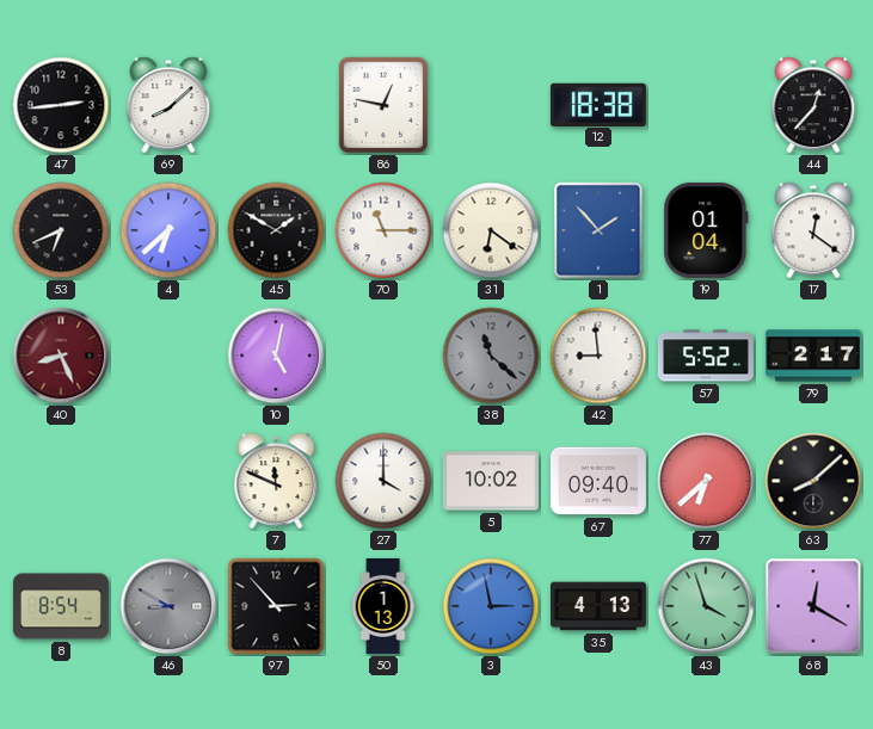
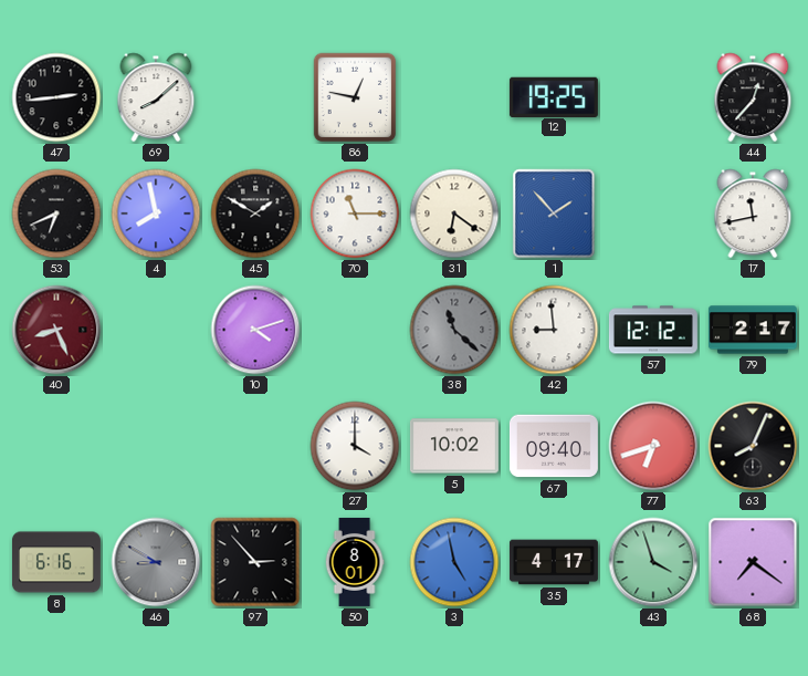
12: 18:38 -> 19:25
4: 6:38 -> 7:58
19: 01:04 -> none
17: 12:21 -> 11:43
10: 5:02 -> 4:12
57: 5:52 -> 12:12
7: 11:49 -> none
77: 6:38 -> 6:42
63: 8:08 -> 8:04
8: 8:54 -> 6:16
50: 1:13 -> 8:01
3: 2:58 -> 4:58
35: 4:13 -> 4:17
68: 12:20 -> 7:21
